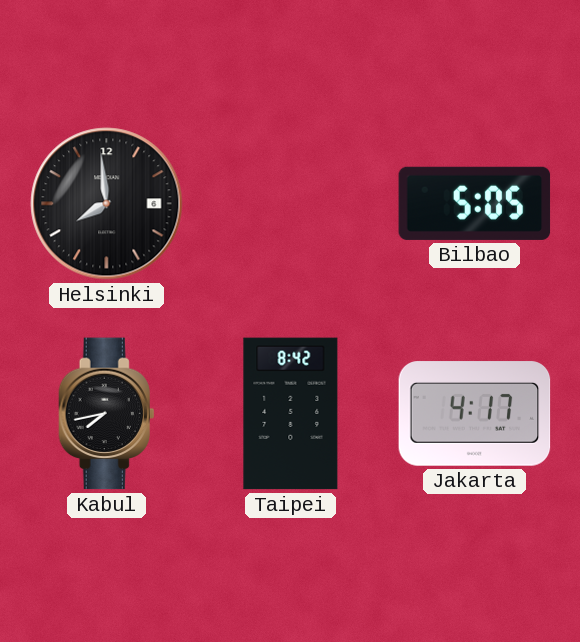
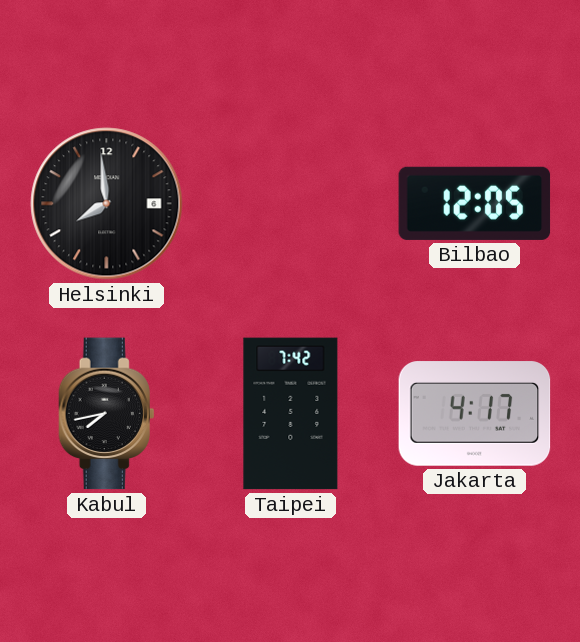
Bilbao: 5:05 -> 12:05
Taipei: 8:42 -> 7:42
